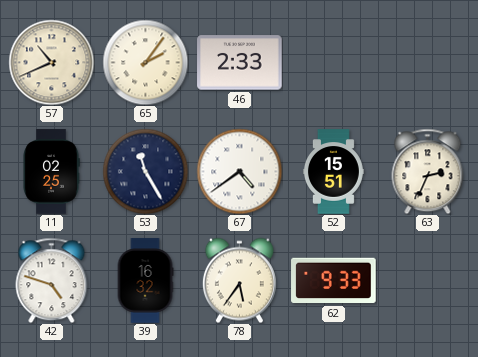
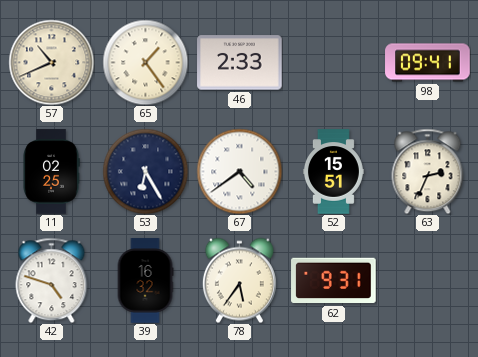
65: 2:06 -> 1:24
98: none -> 09:41
53: 11:25 -> 6:25
62: 9:33 -> 9:31
